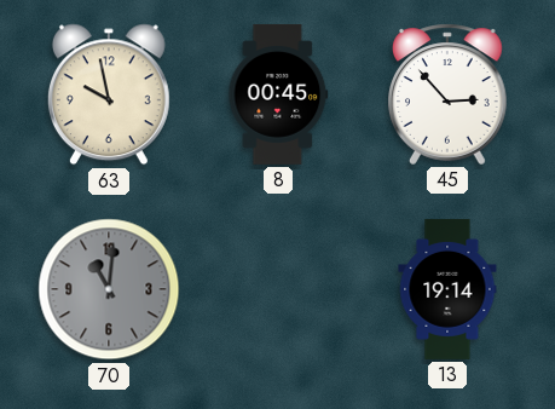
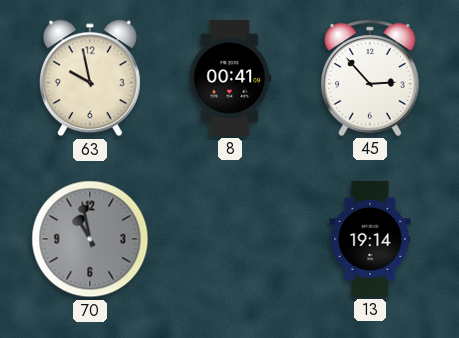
8: 00:45 -> 00:41
70: 11:01 -> 10:58
